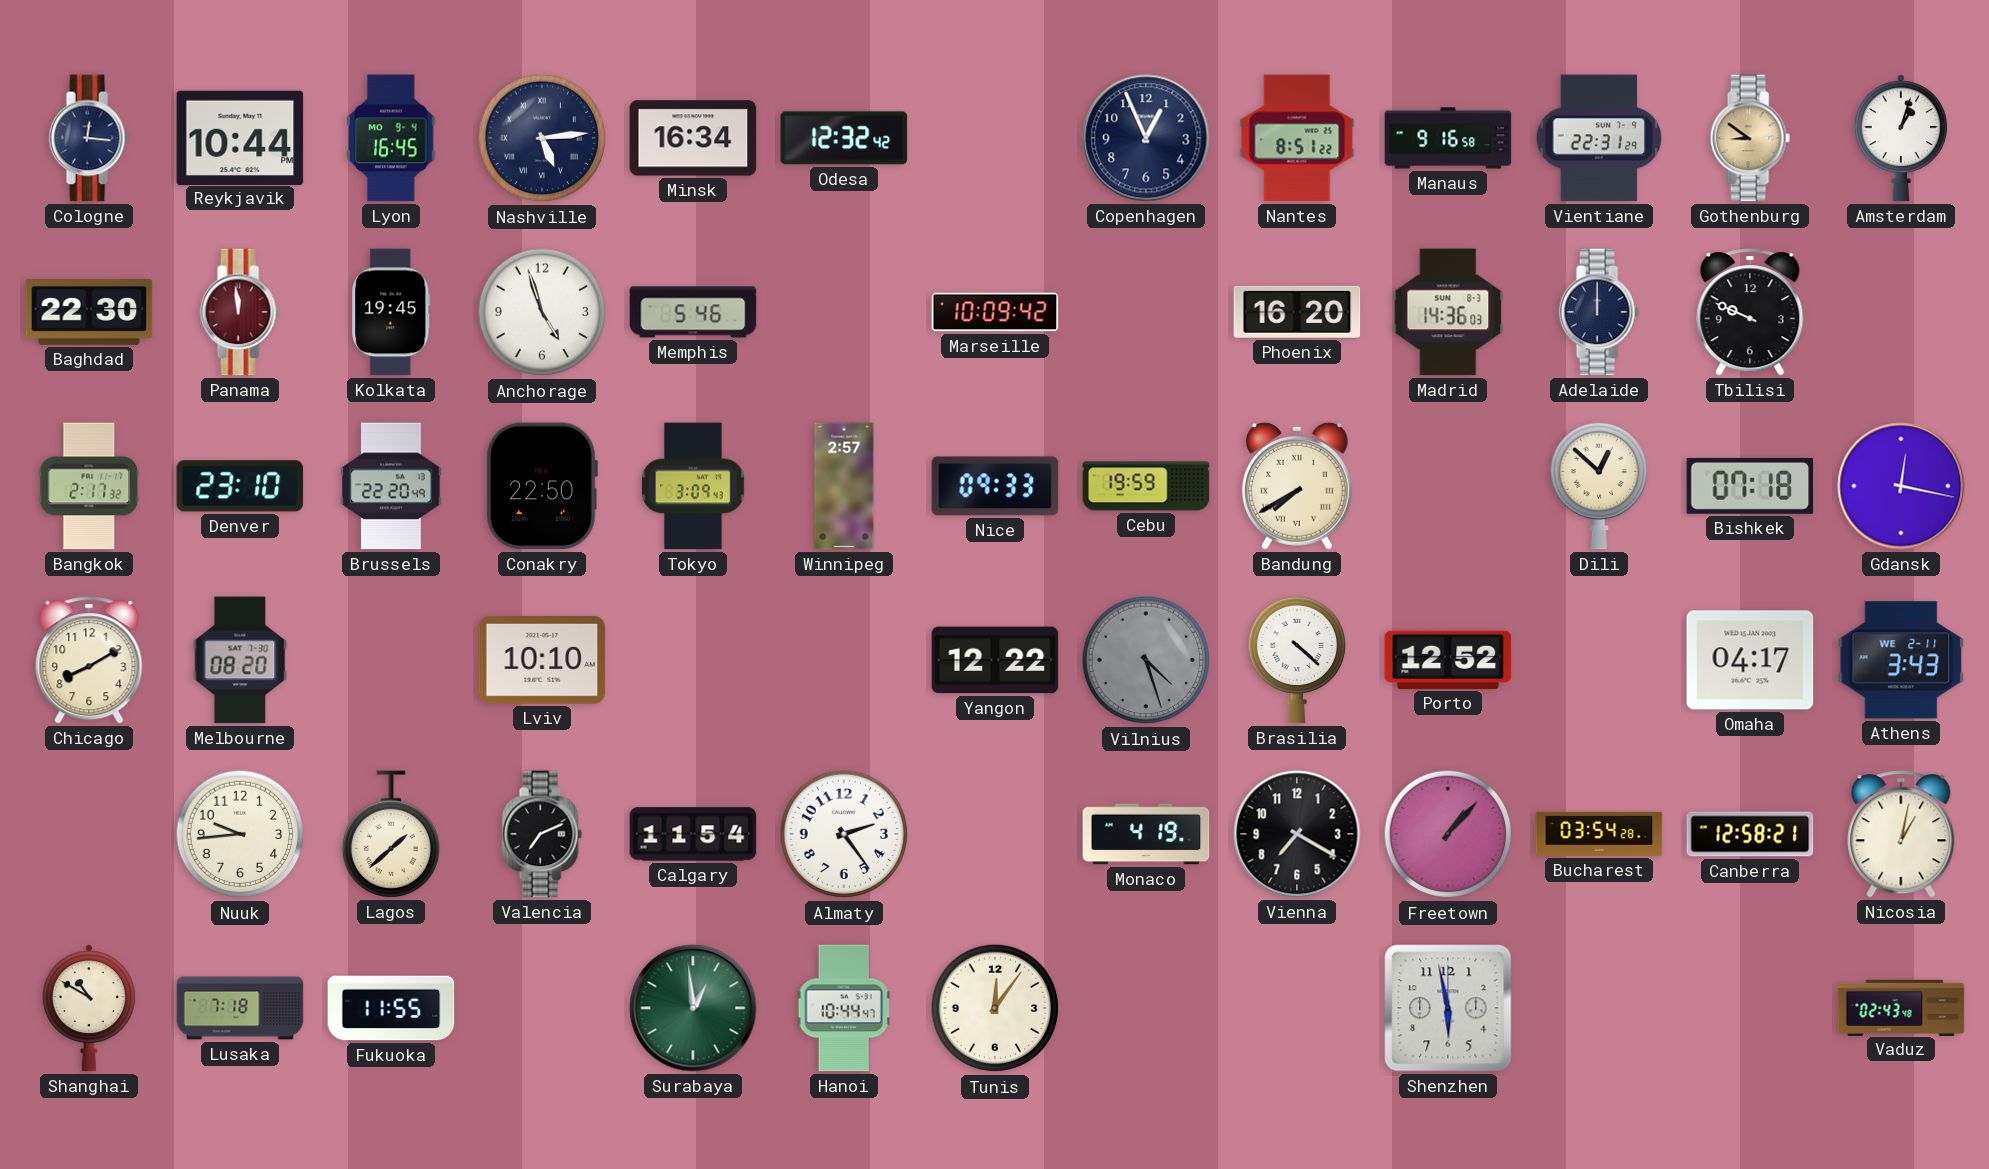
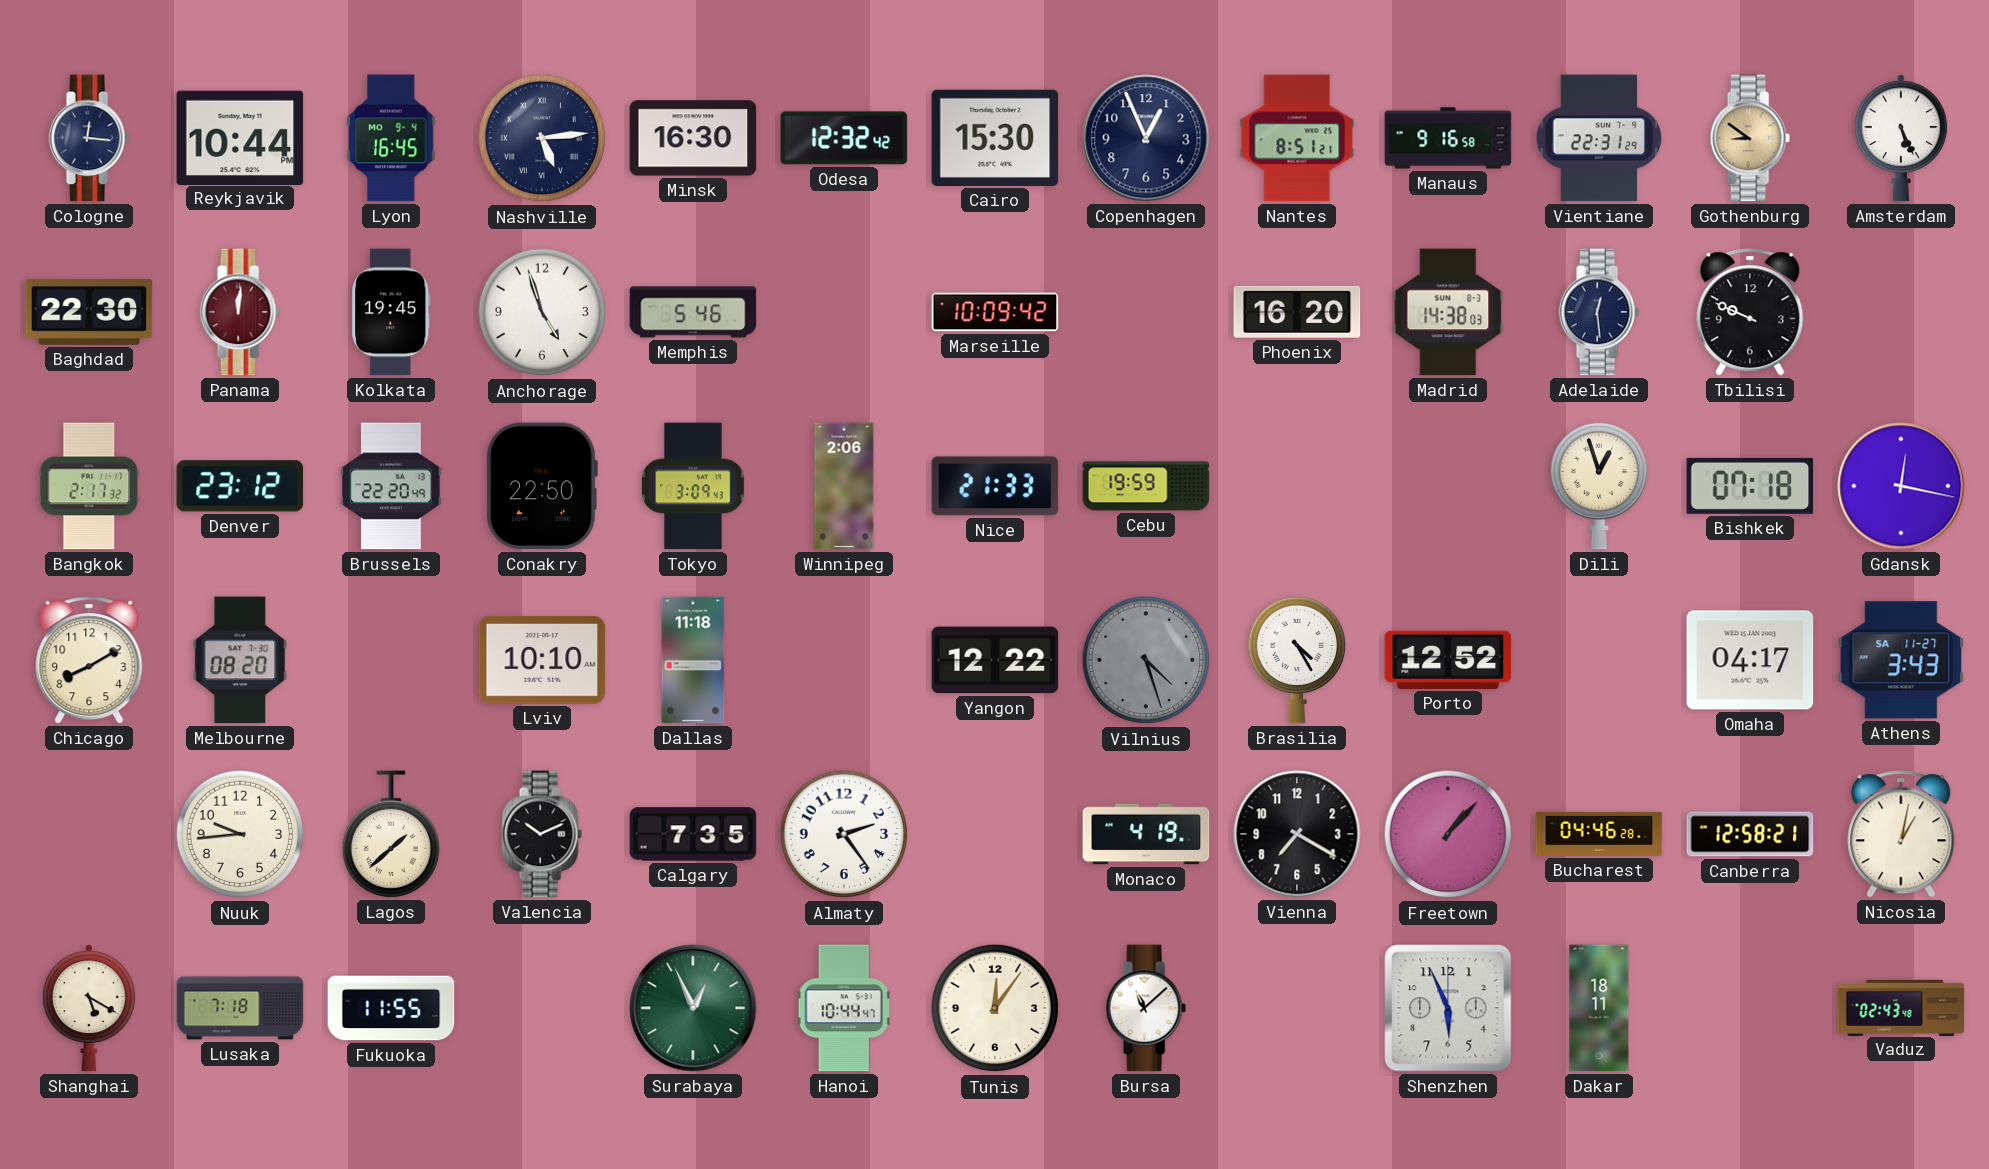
Minsk: 16:34 -> 16:30
Cairo: none -> 15:30
Nantes: 8:51:22 -> 8:51:21
Amsterdam: 1:03 -> 5:26
Panama: 11:59 -> 12:01
Madrid: 14:36 -> 14:38
Adelaide: 12:00 -> 12:29
Denver: 23:10 -> 23:12
Winnipeg: 2:57 -> 2:06
Nice: 09:33 -> 21:33
Bandung: 7:40 -> none
Dili: 12:52 -> 12:57
Dallas: none -> 11:18
Brasilia: 4:22 -> 4:25
Athens date: WE 2-11 -> SA 11-27
Valencia: 7:11 -> 10:11
Calgary: 11:54 -> 7:35
Bucharest: 03:54 -> 04:46
Shanghai: 10:50 -> 5:20
Surabaya: 12:59 -> 12:56
Bursa: none -> 11:08
Shenzhen: 5:58 -> 5:56
Dakar: none -> 18:11
